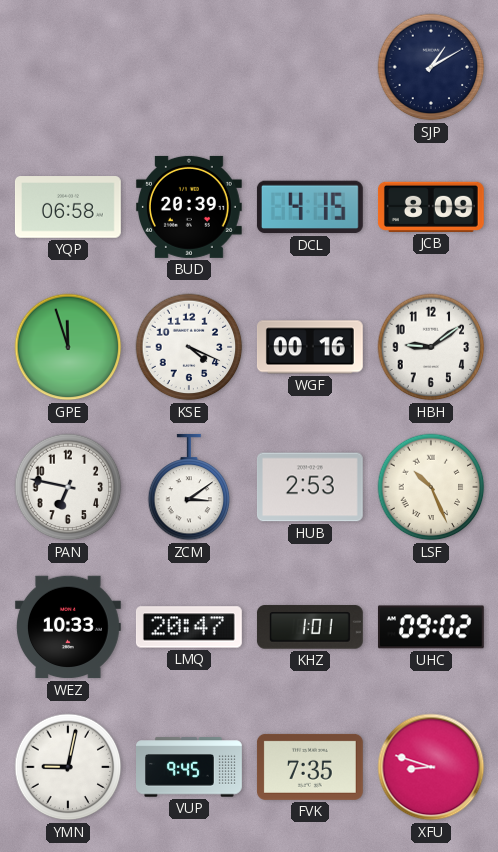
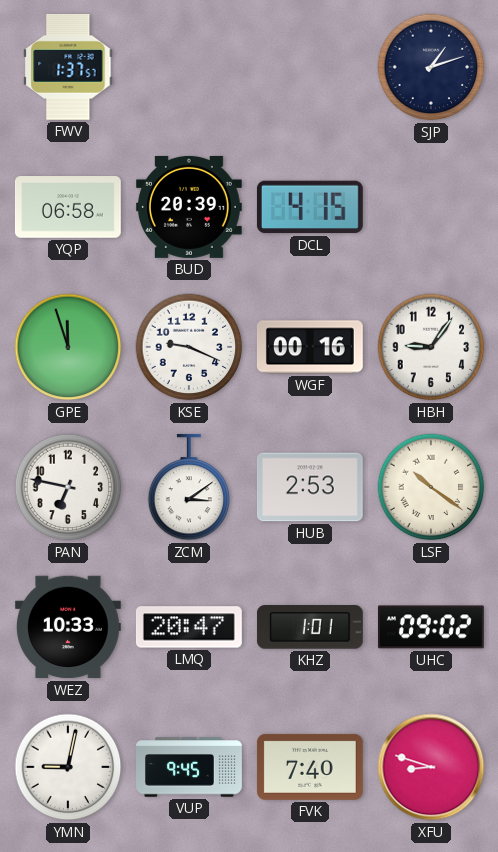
FWV: none -> 1:37
SJP: 1:10 -> 1:12
JCB: 8:09 -> none
KSE: 4:19 -> 9:19
HBH: 9:09 -> 9:06
LSF: 10:26 -> 10:21
FVK: 7:35 -> 7:40
